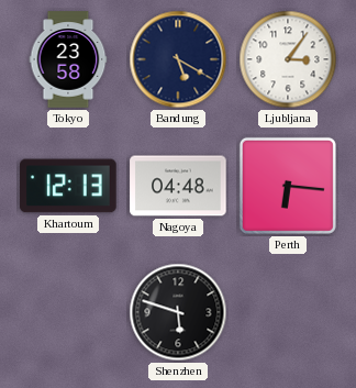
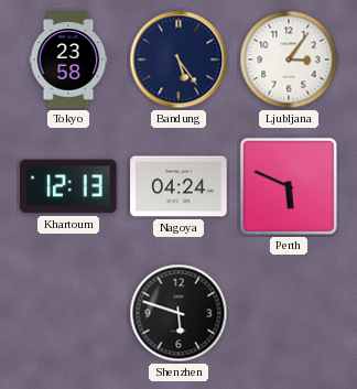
Bandung: 5:20 -> 5:24
Nagoya: 04:48 -> 04:24
Perth: 6:16 -> 5:49
